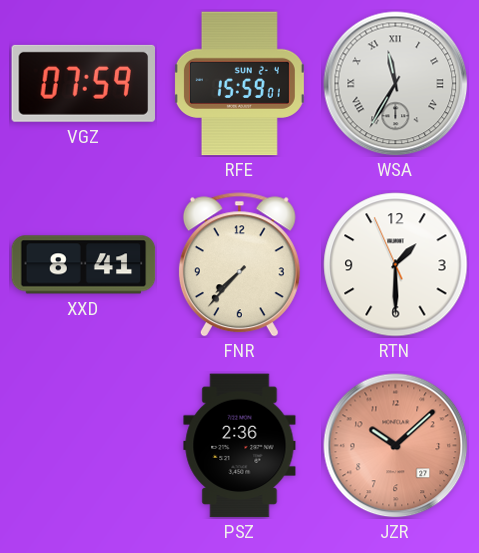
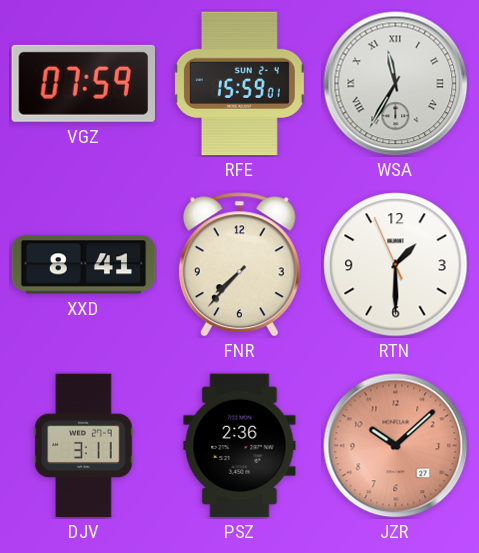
DJV: none -> 3:11
